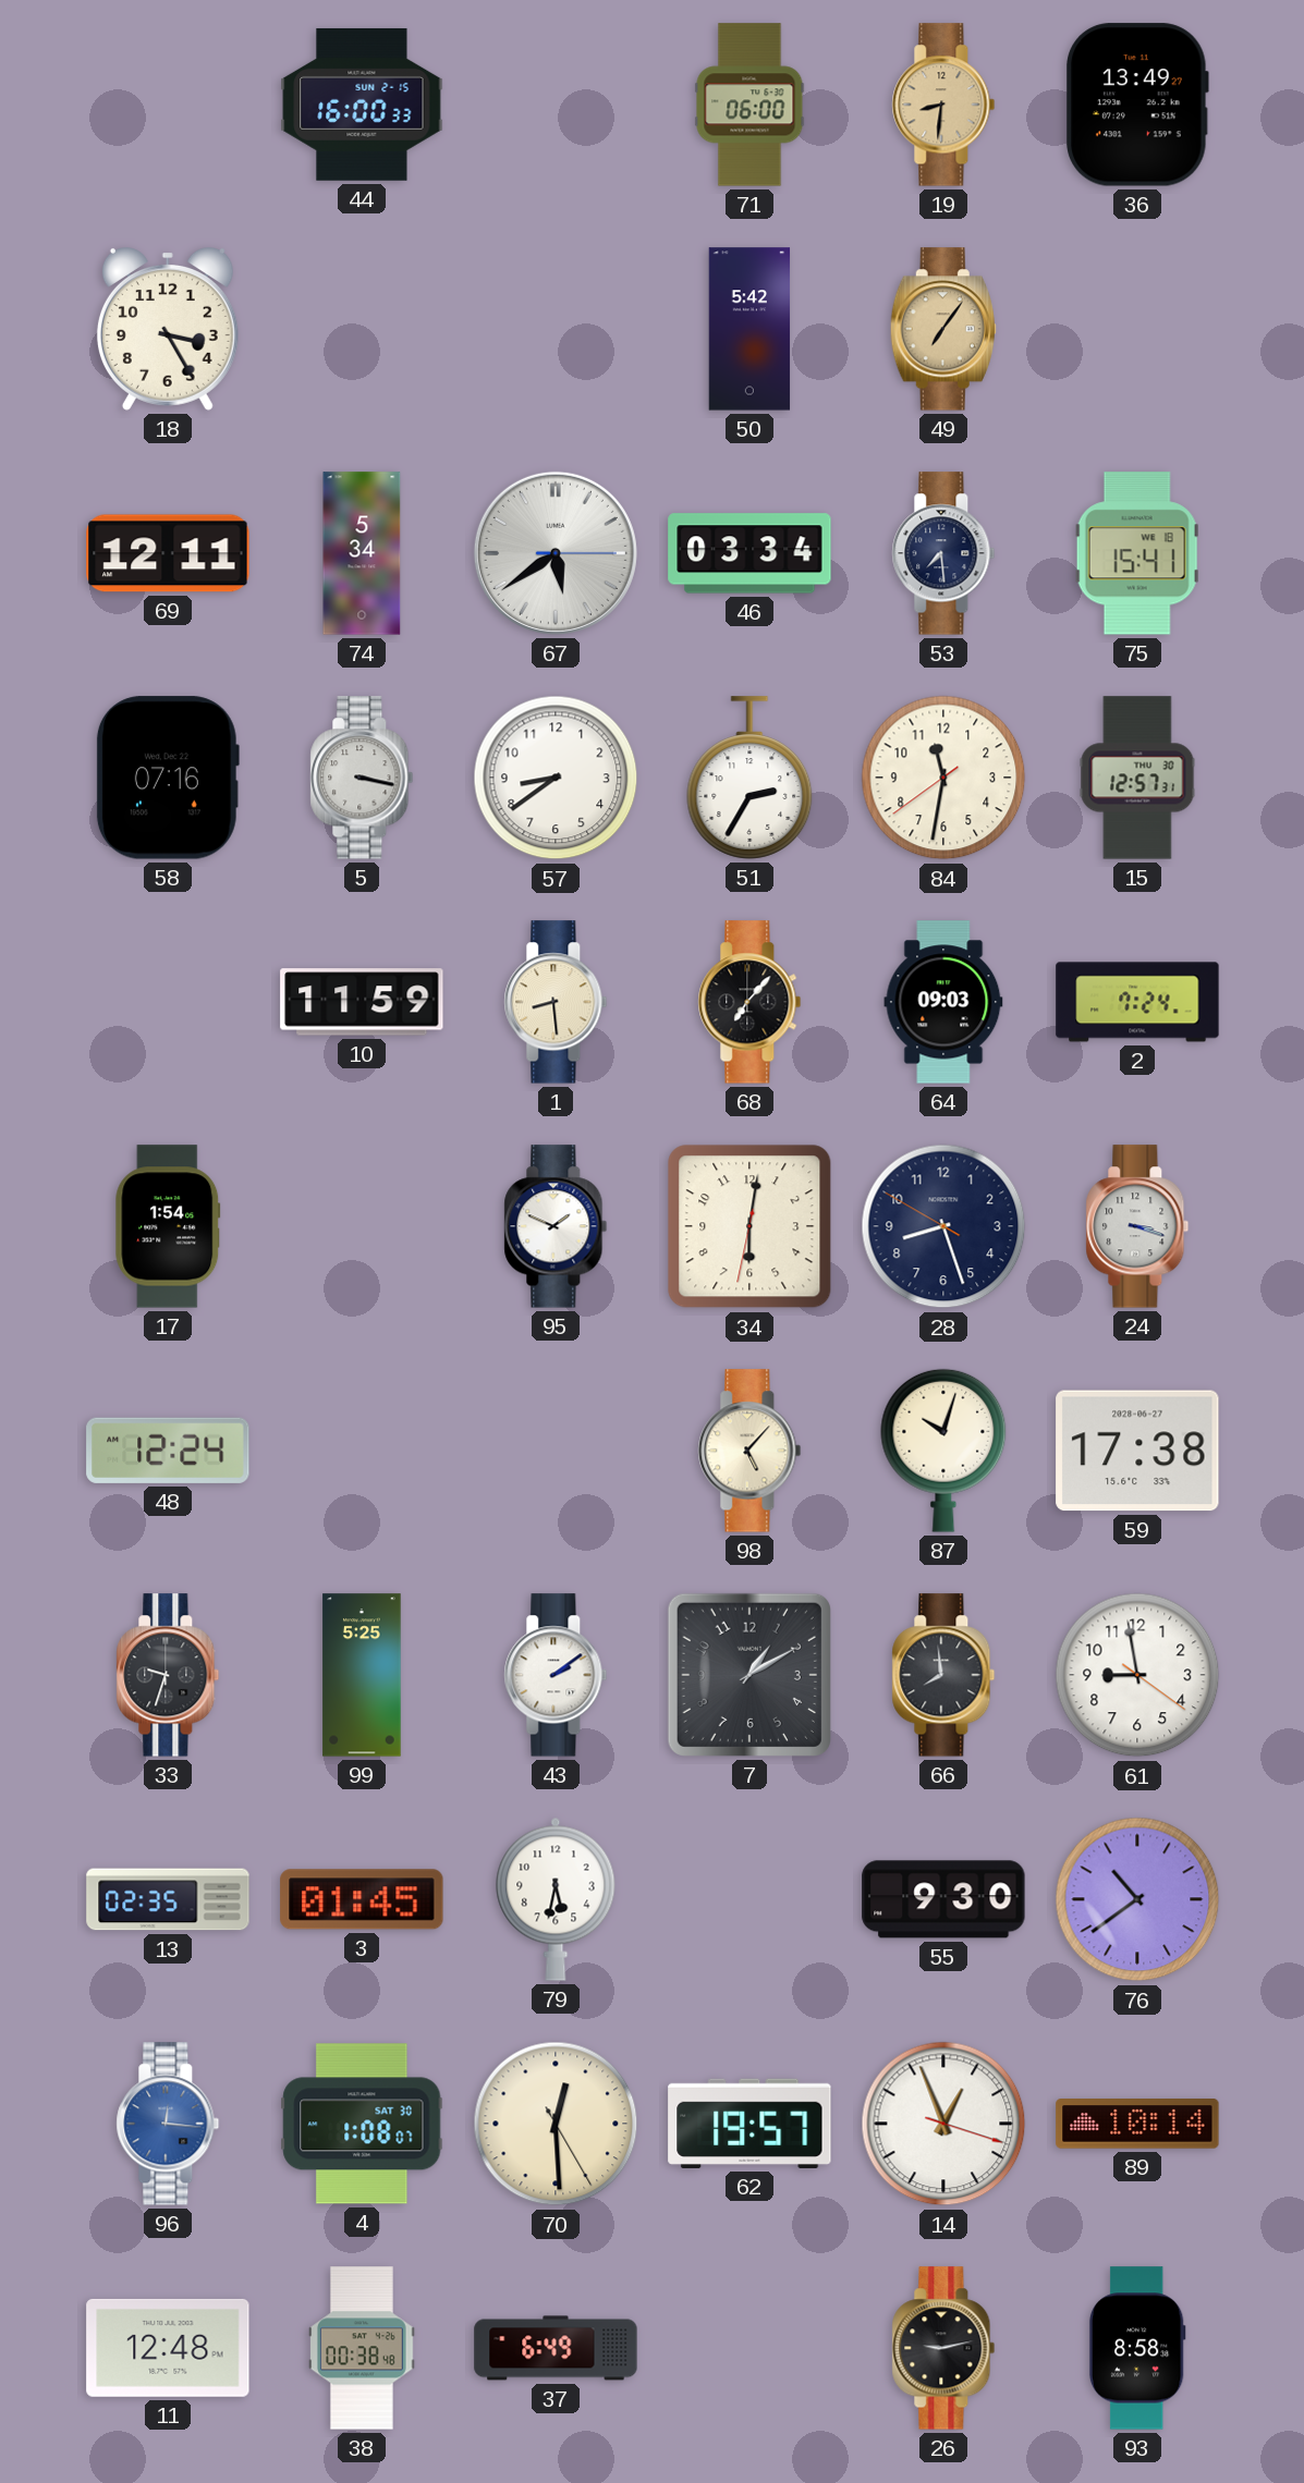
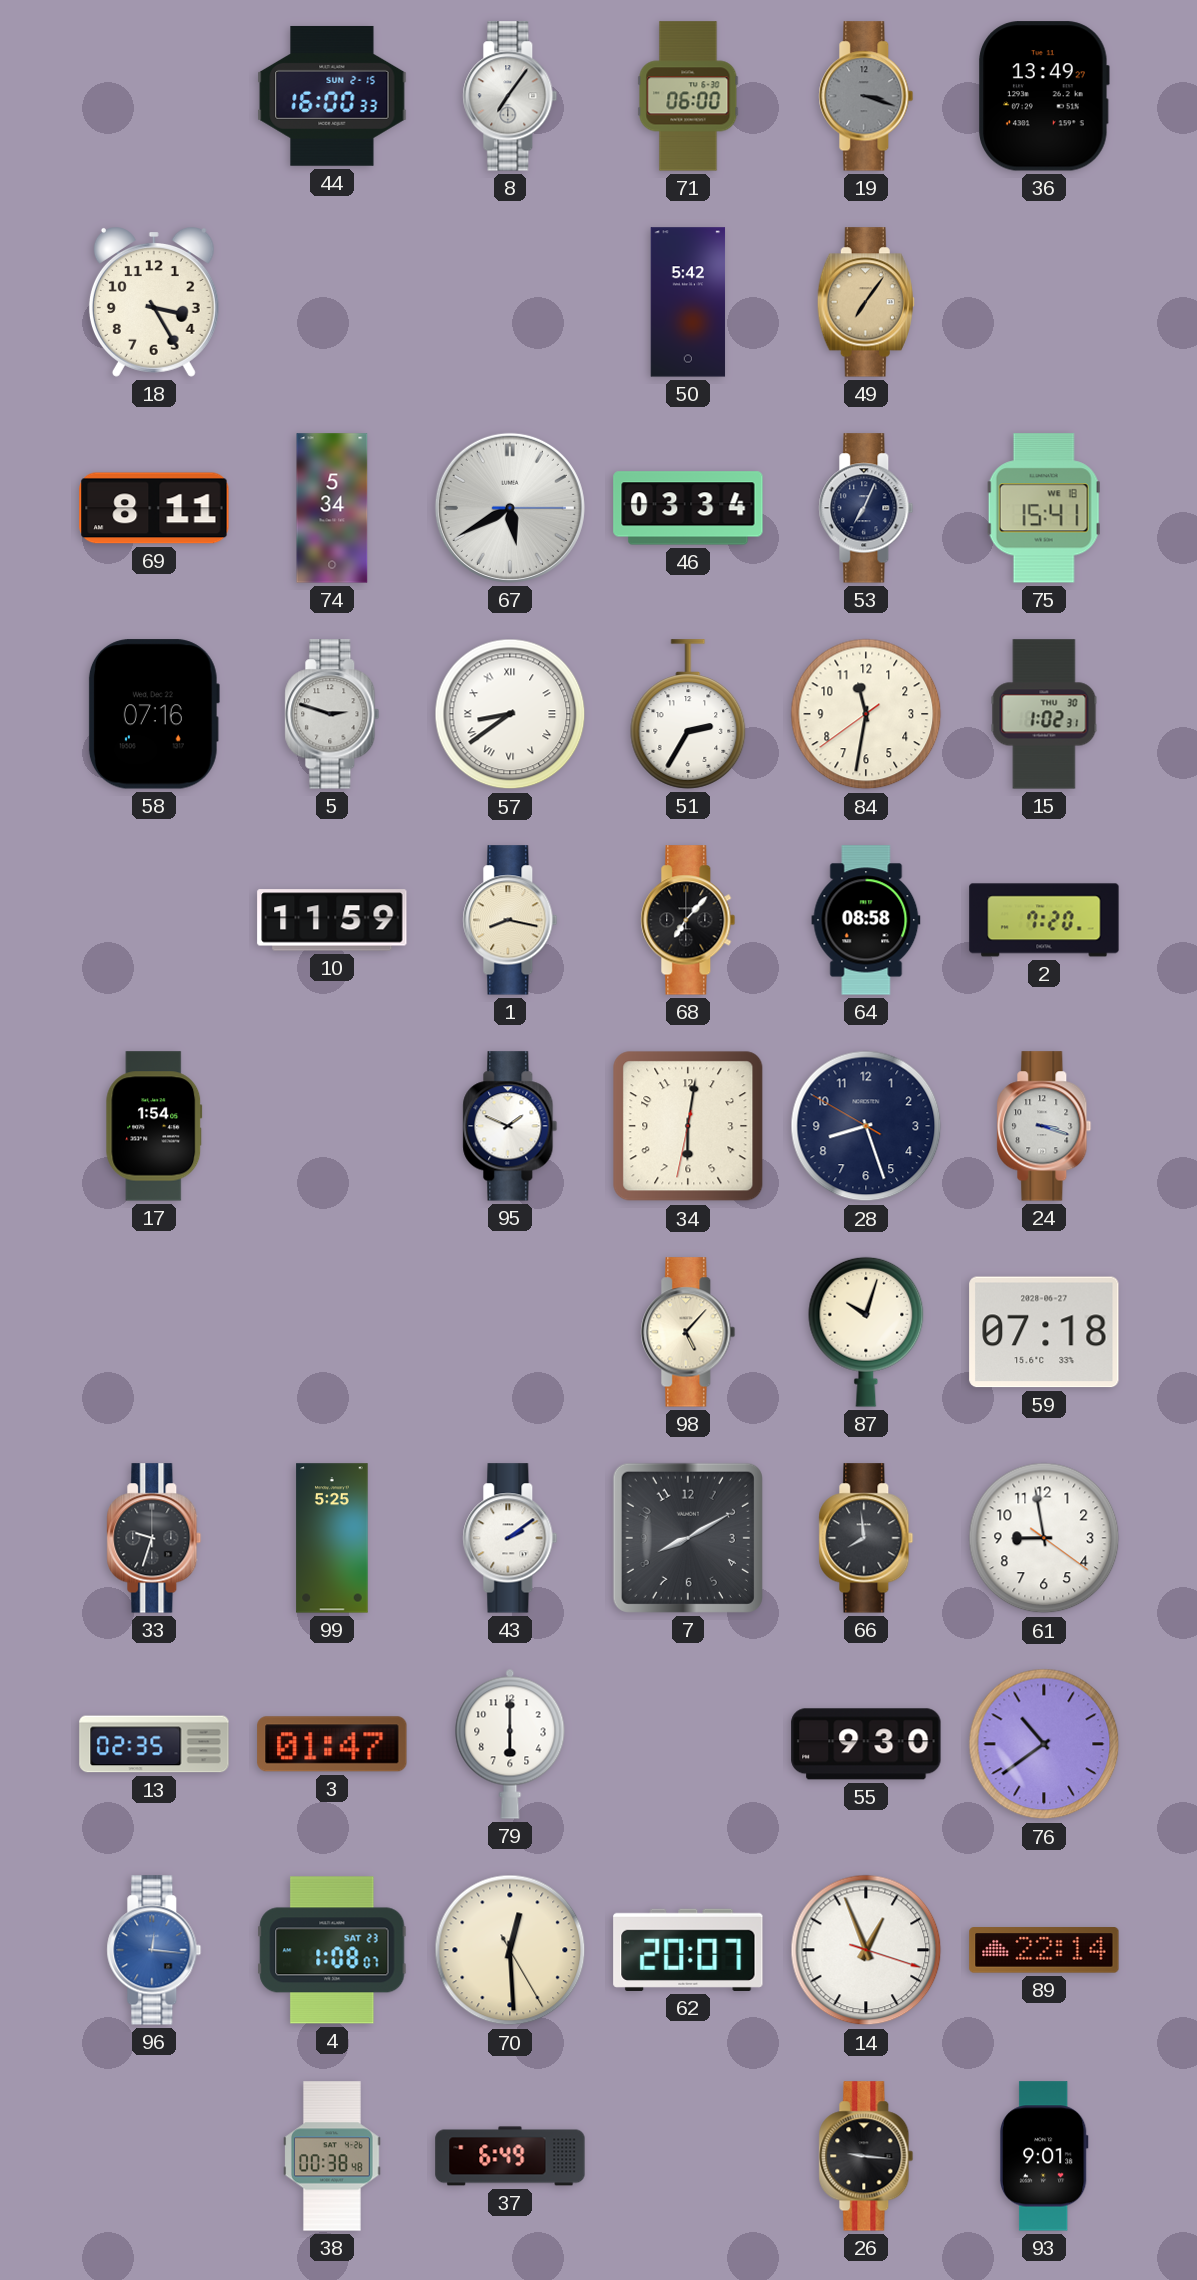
8: none -> 7:06
19: 8:31 -> 3:18
19 dial: champagne -> grey
69: 12:11 -> 8:11
67: 5:39 -> 5:40
53: 7:29 -> 7:04
5: 3:17 -> 2:48
57 numerals: Arabic -> Roman
15: 12:57 -> 1:02
1: 8:29 -> 8:17
64: 09:03 -> 08:58
2: 7:24 -> 7:20
48: 12:24 -> none
59: 17:38 -> 07:18
7: 1:10 -> 8:10
3: 01:45 -> 01:47
79: 5:32 -> 6:00
4 date: SAT 30 -> SAT 23
62: 19:57 -> 20:07
89: 10:14 -> 22:14
11: 12:48 -> none
26: 9:13 -> 9:16
93: 8:58 -> 9:01
